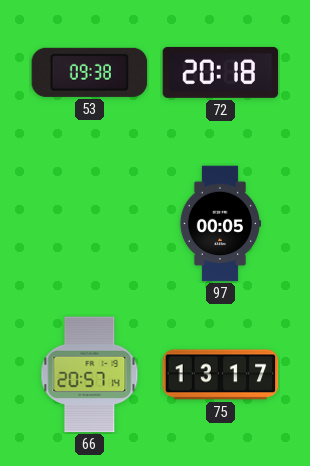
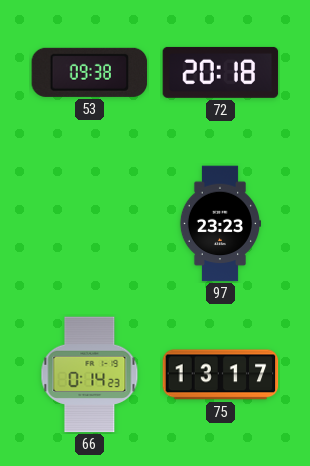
97: 00:05 -> 23:23
66: 20:57 -> 0:14
